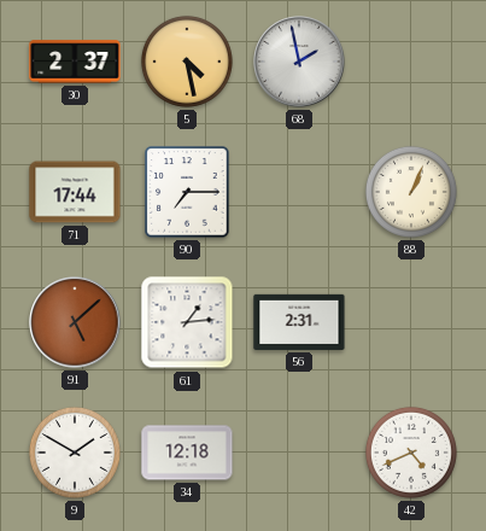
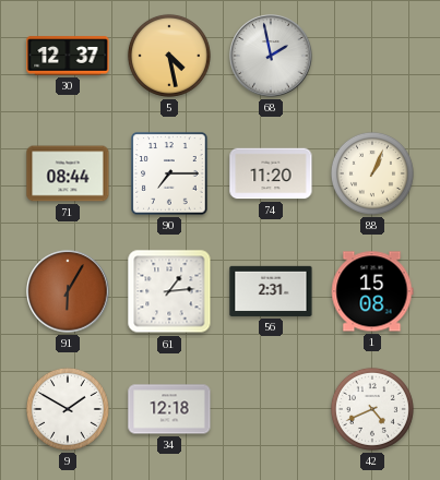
30: 2:37 -> 12:37
71: 17:44 -> 08:44
74: none -> 11:20
91: 5:08 -> 6:05
1: none -> 15:08
